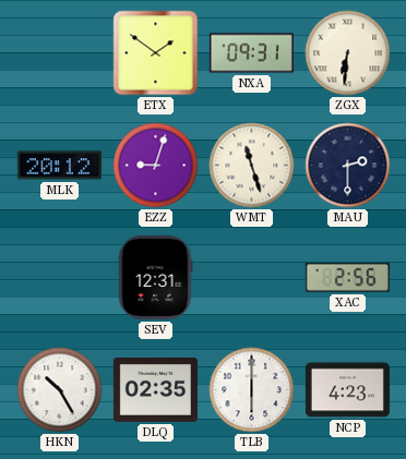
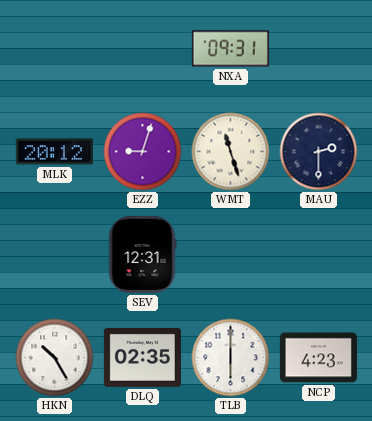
ETX: 1:51 -> none
ZGX: 6:31 -> none
XAC: 2:56 -> none
